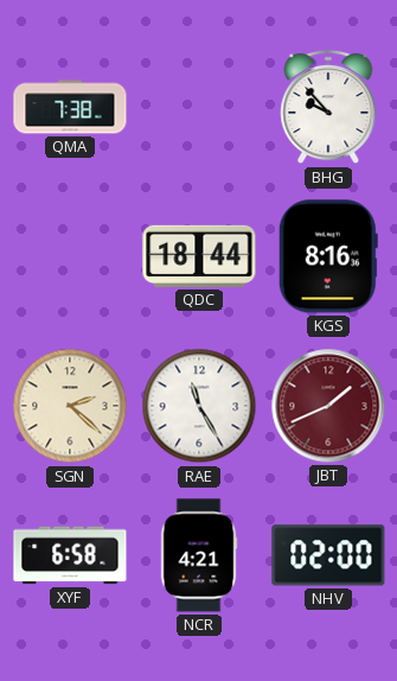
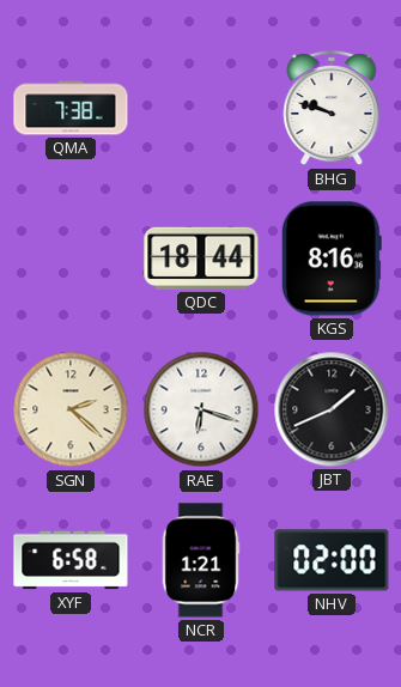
BHG: 9:53 -> 9:48
RAE: 11:25 -> 6:18
JBT dial: burgundy -> black
NCR: 4:21 -> 1:21
